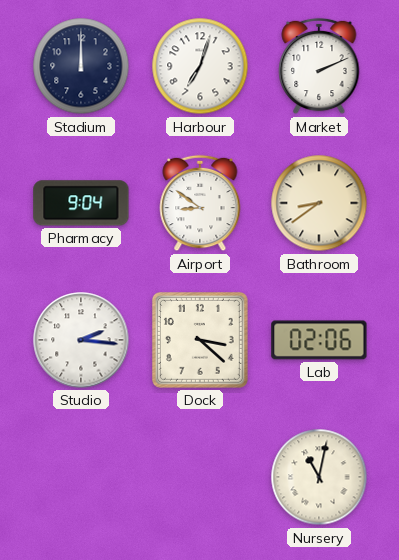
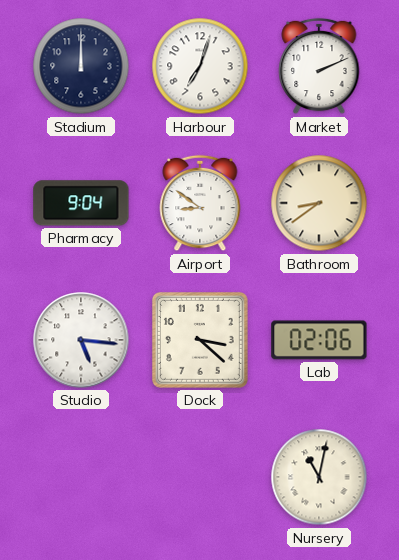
Studio: 2:16 -> 5:16
